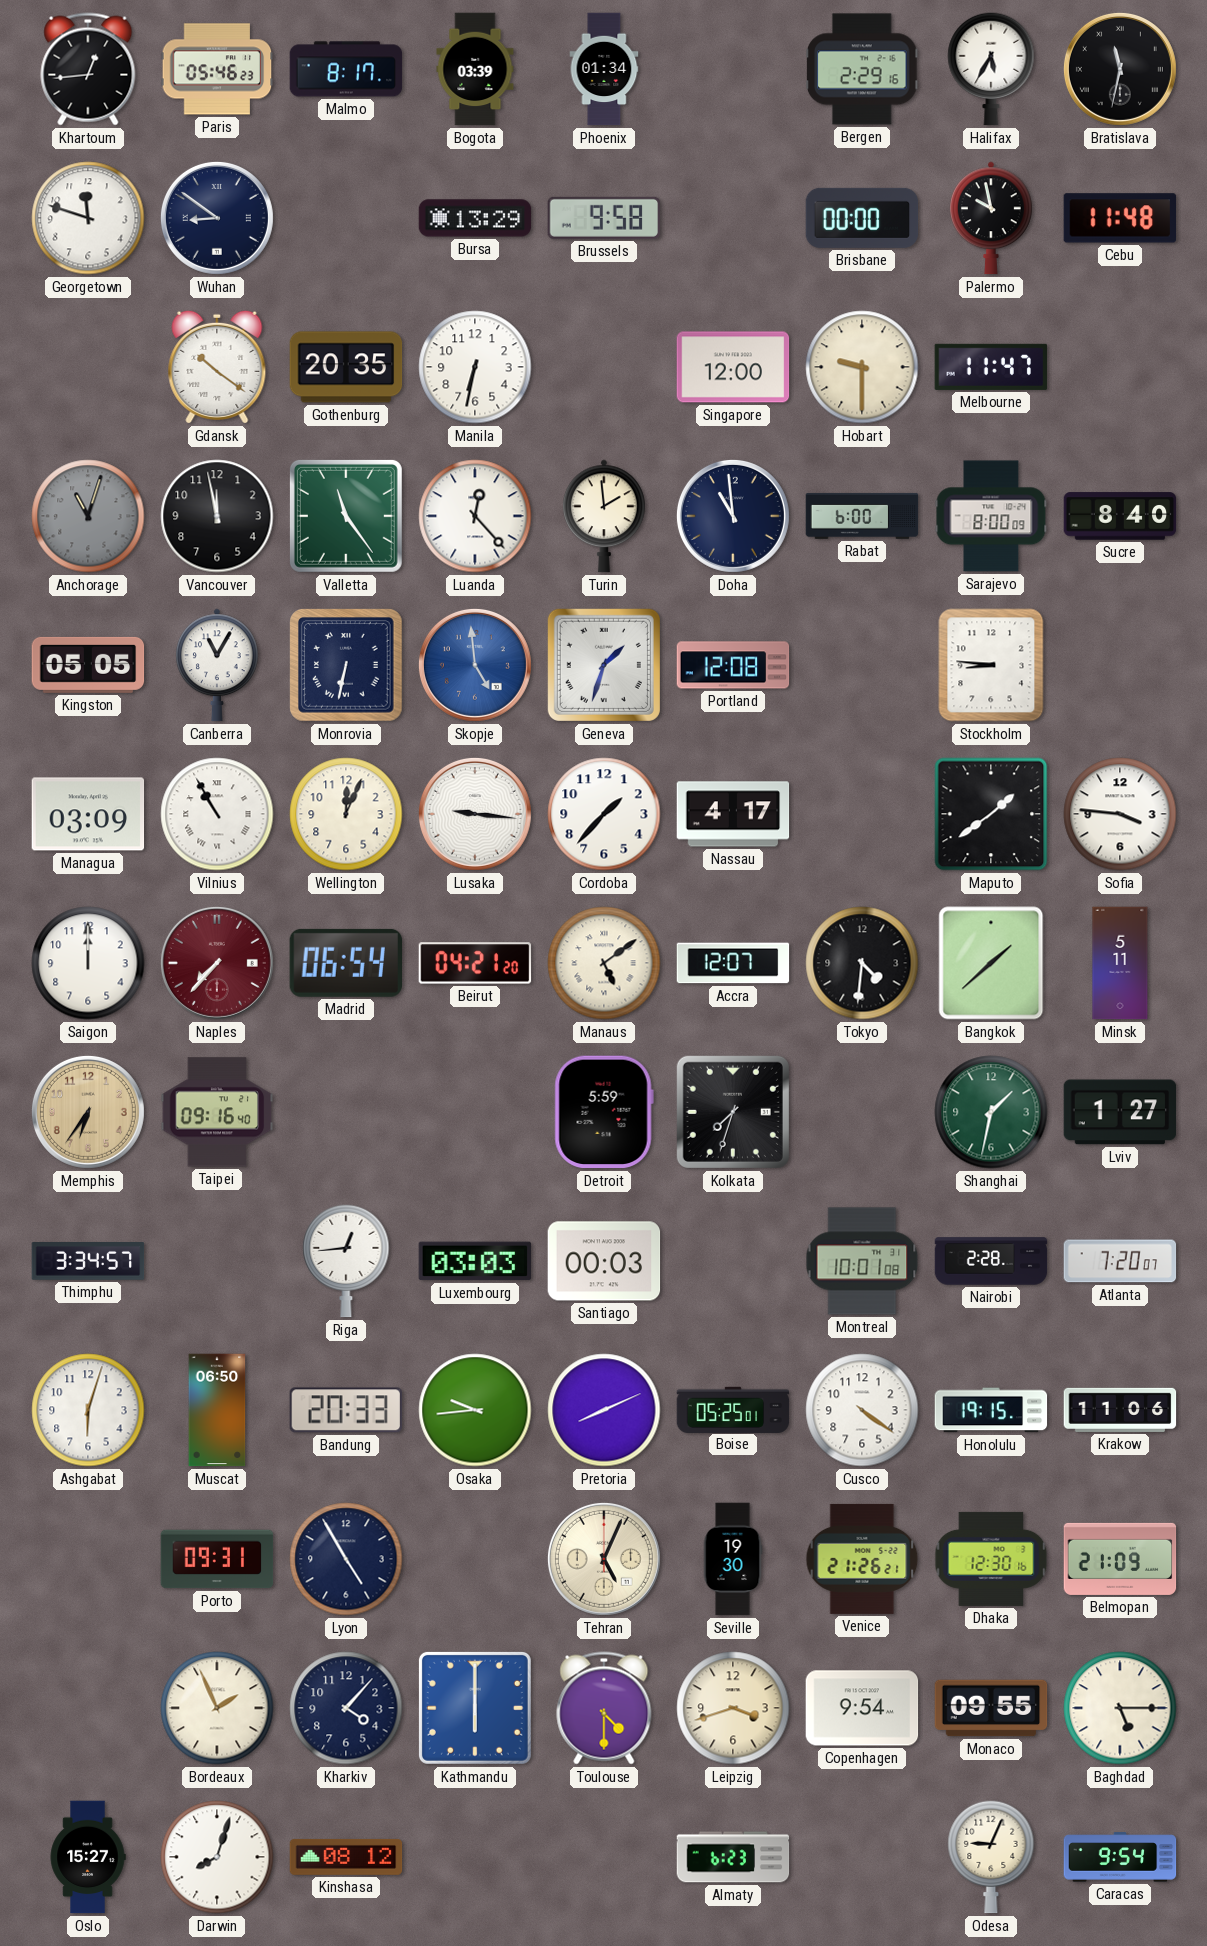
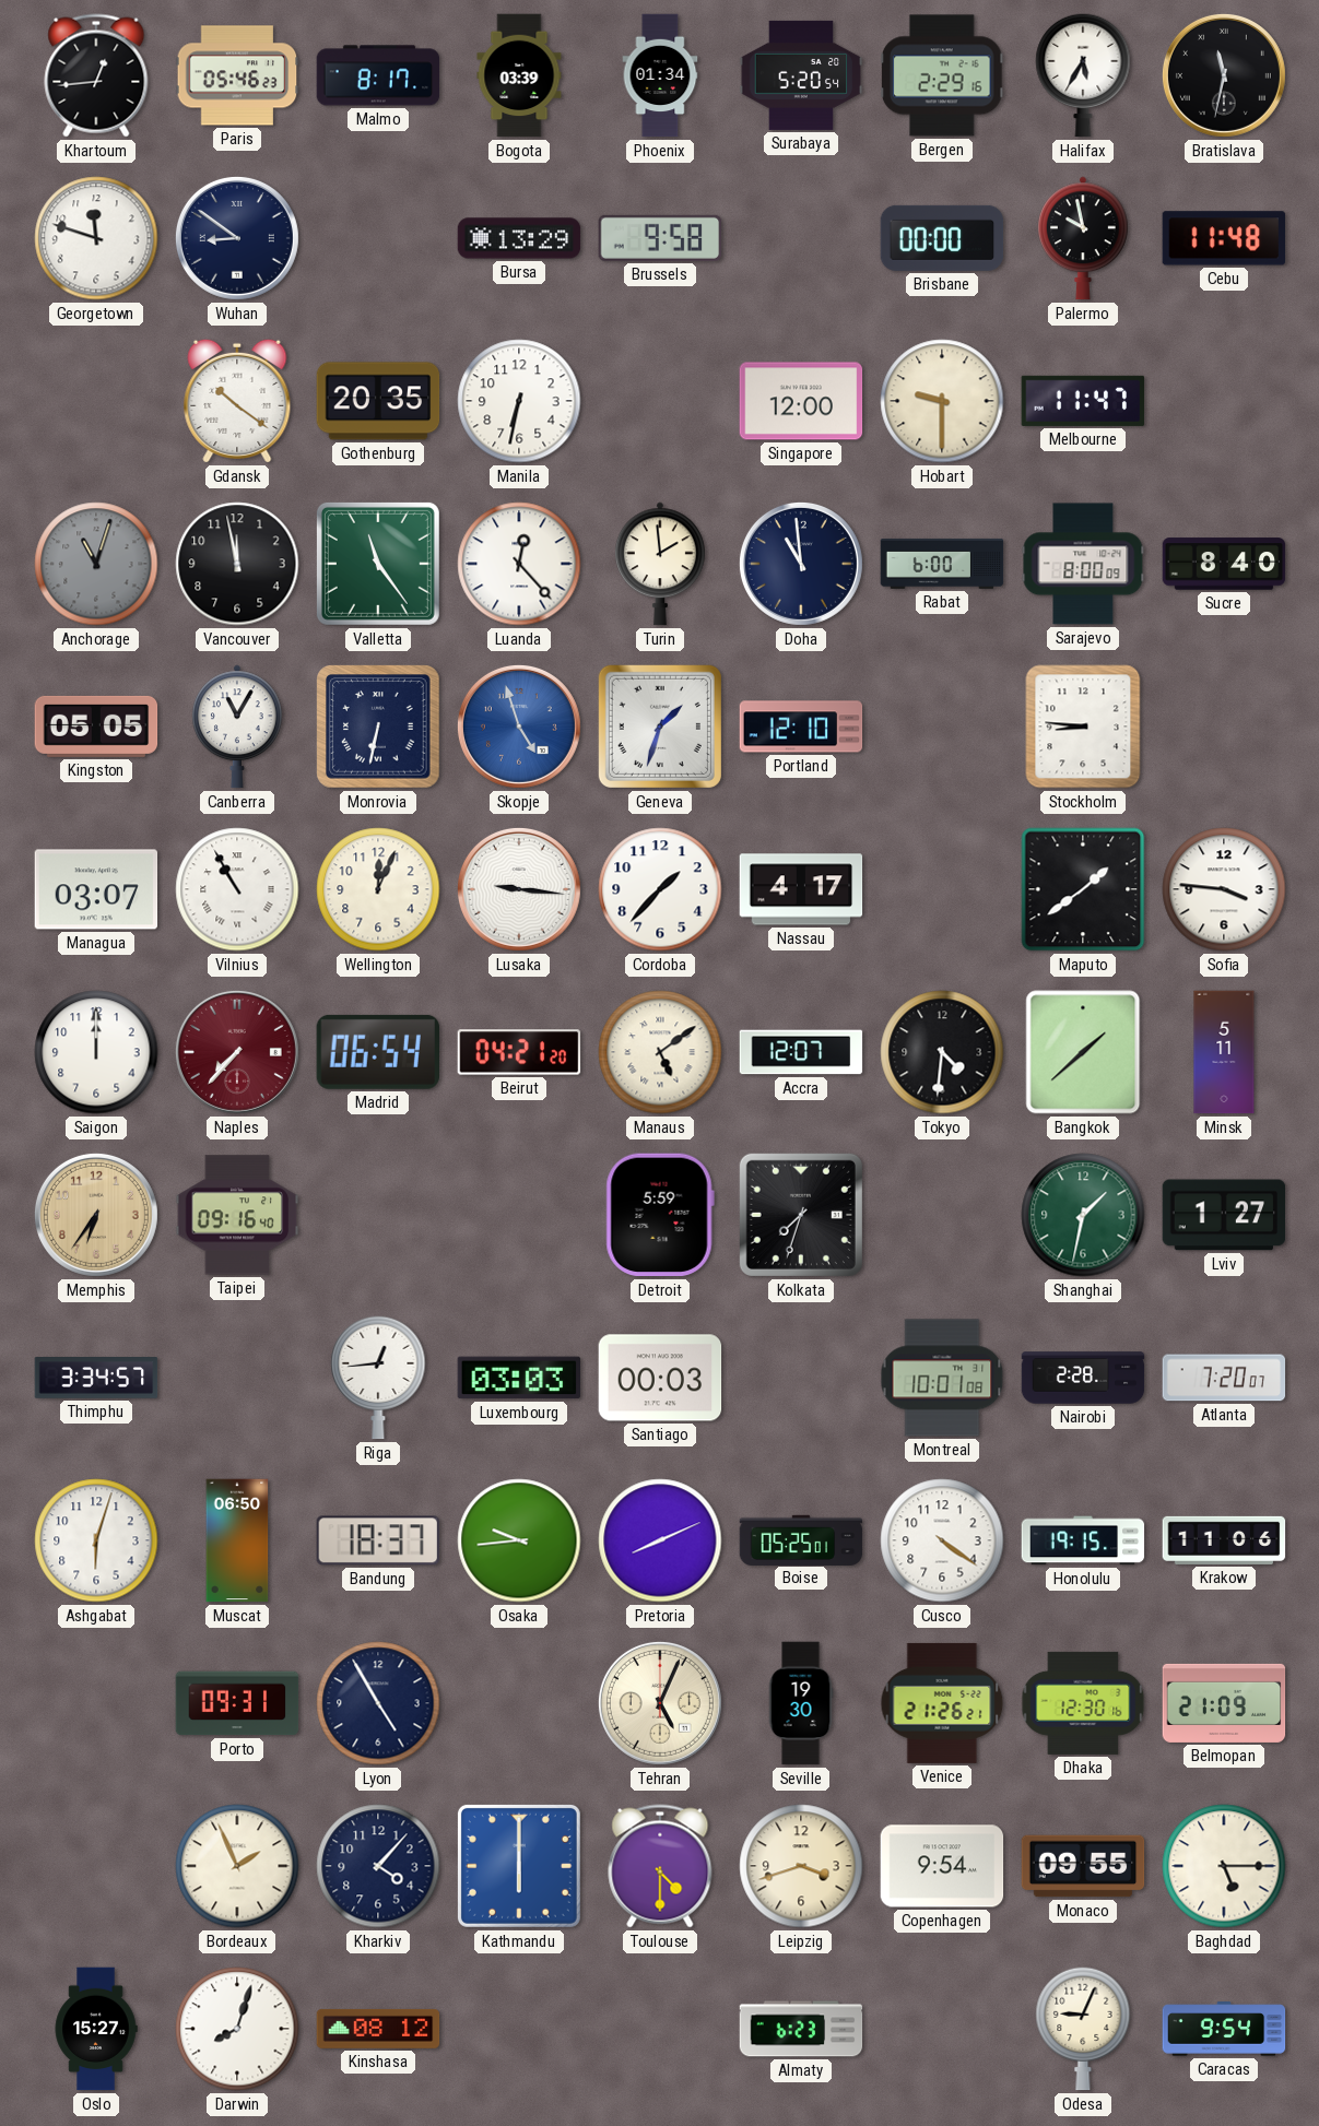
Surabaya: none -> 5:20
Skopje: 4:59 -> 4:57
Portland: 12:08 -> 12:10
Managua: 03:09 -> 03:07
Bandung: 20:33 -> 18:37
